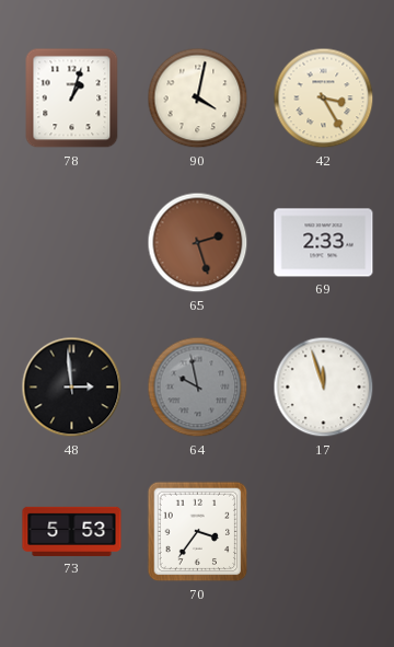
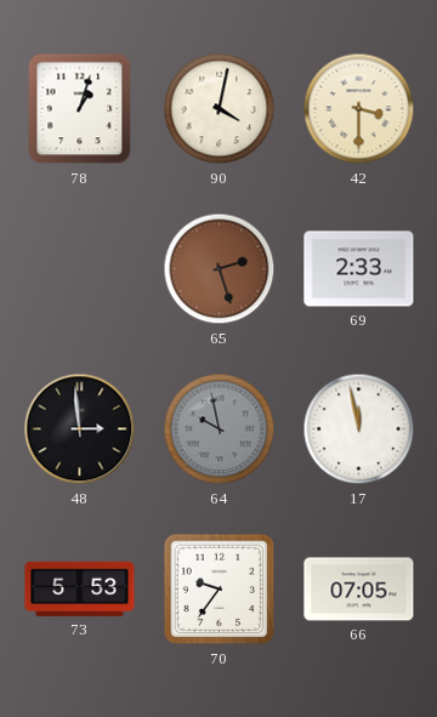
42: 3:25 -> 3:30
17: 11:57 -> 11:58
70: 3:36 -> 9:36
66: none -> 07:05
